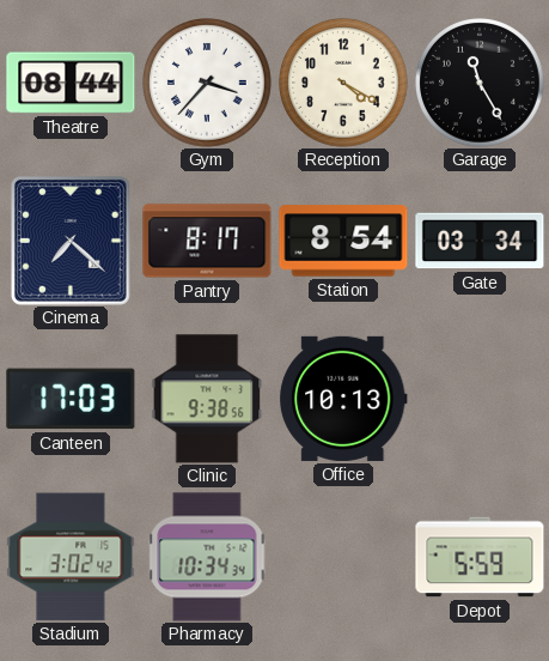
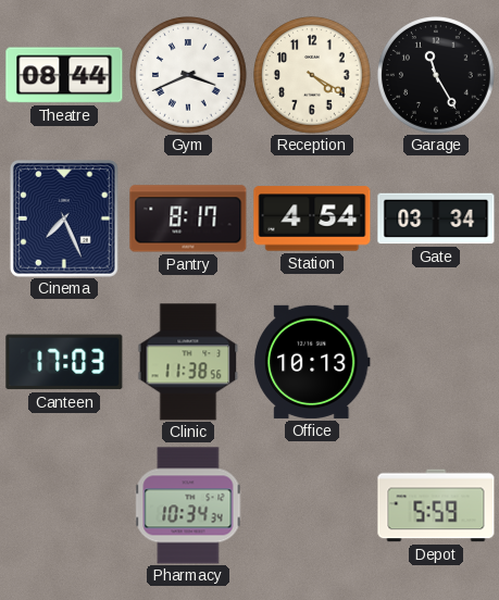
Gym: 3:37 -> 3:41
Cinema: 7:22 -> 7:26
Station: 8:54 -> 4:54
Clinic: 9:38 -> 11:38
Stadium: 3:02 -> none
